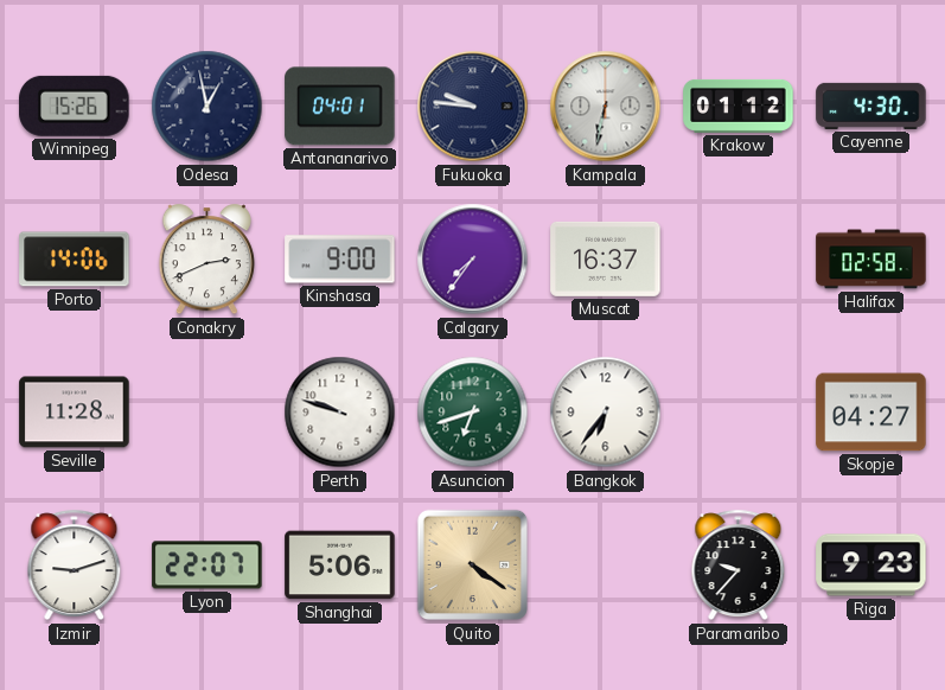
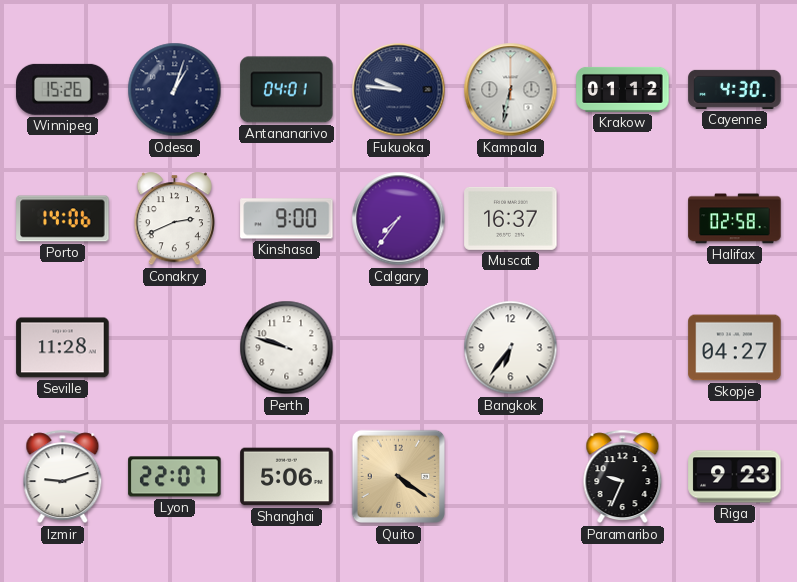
Odesa: 12:58 -> 1:03
Asuncion: 6:42 -> none
Paramaribo: 9:37 -> 9:34
